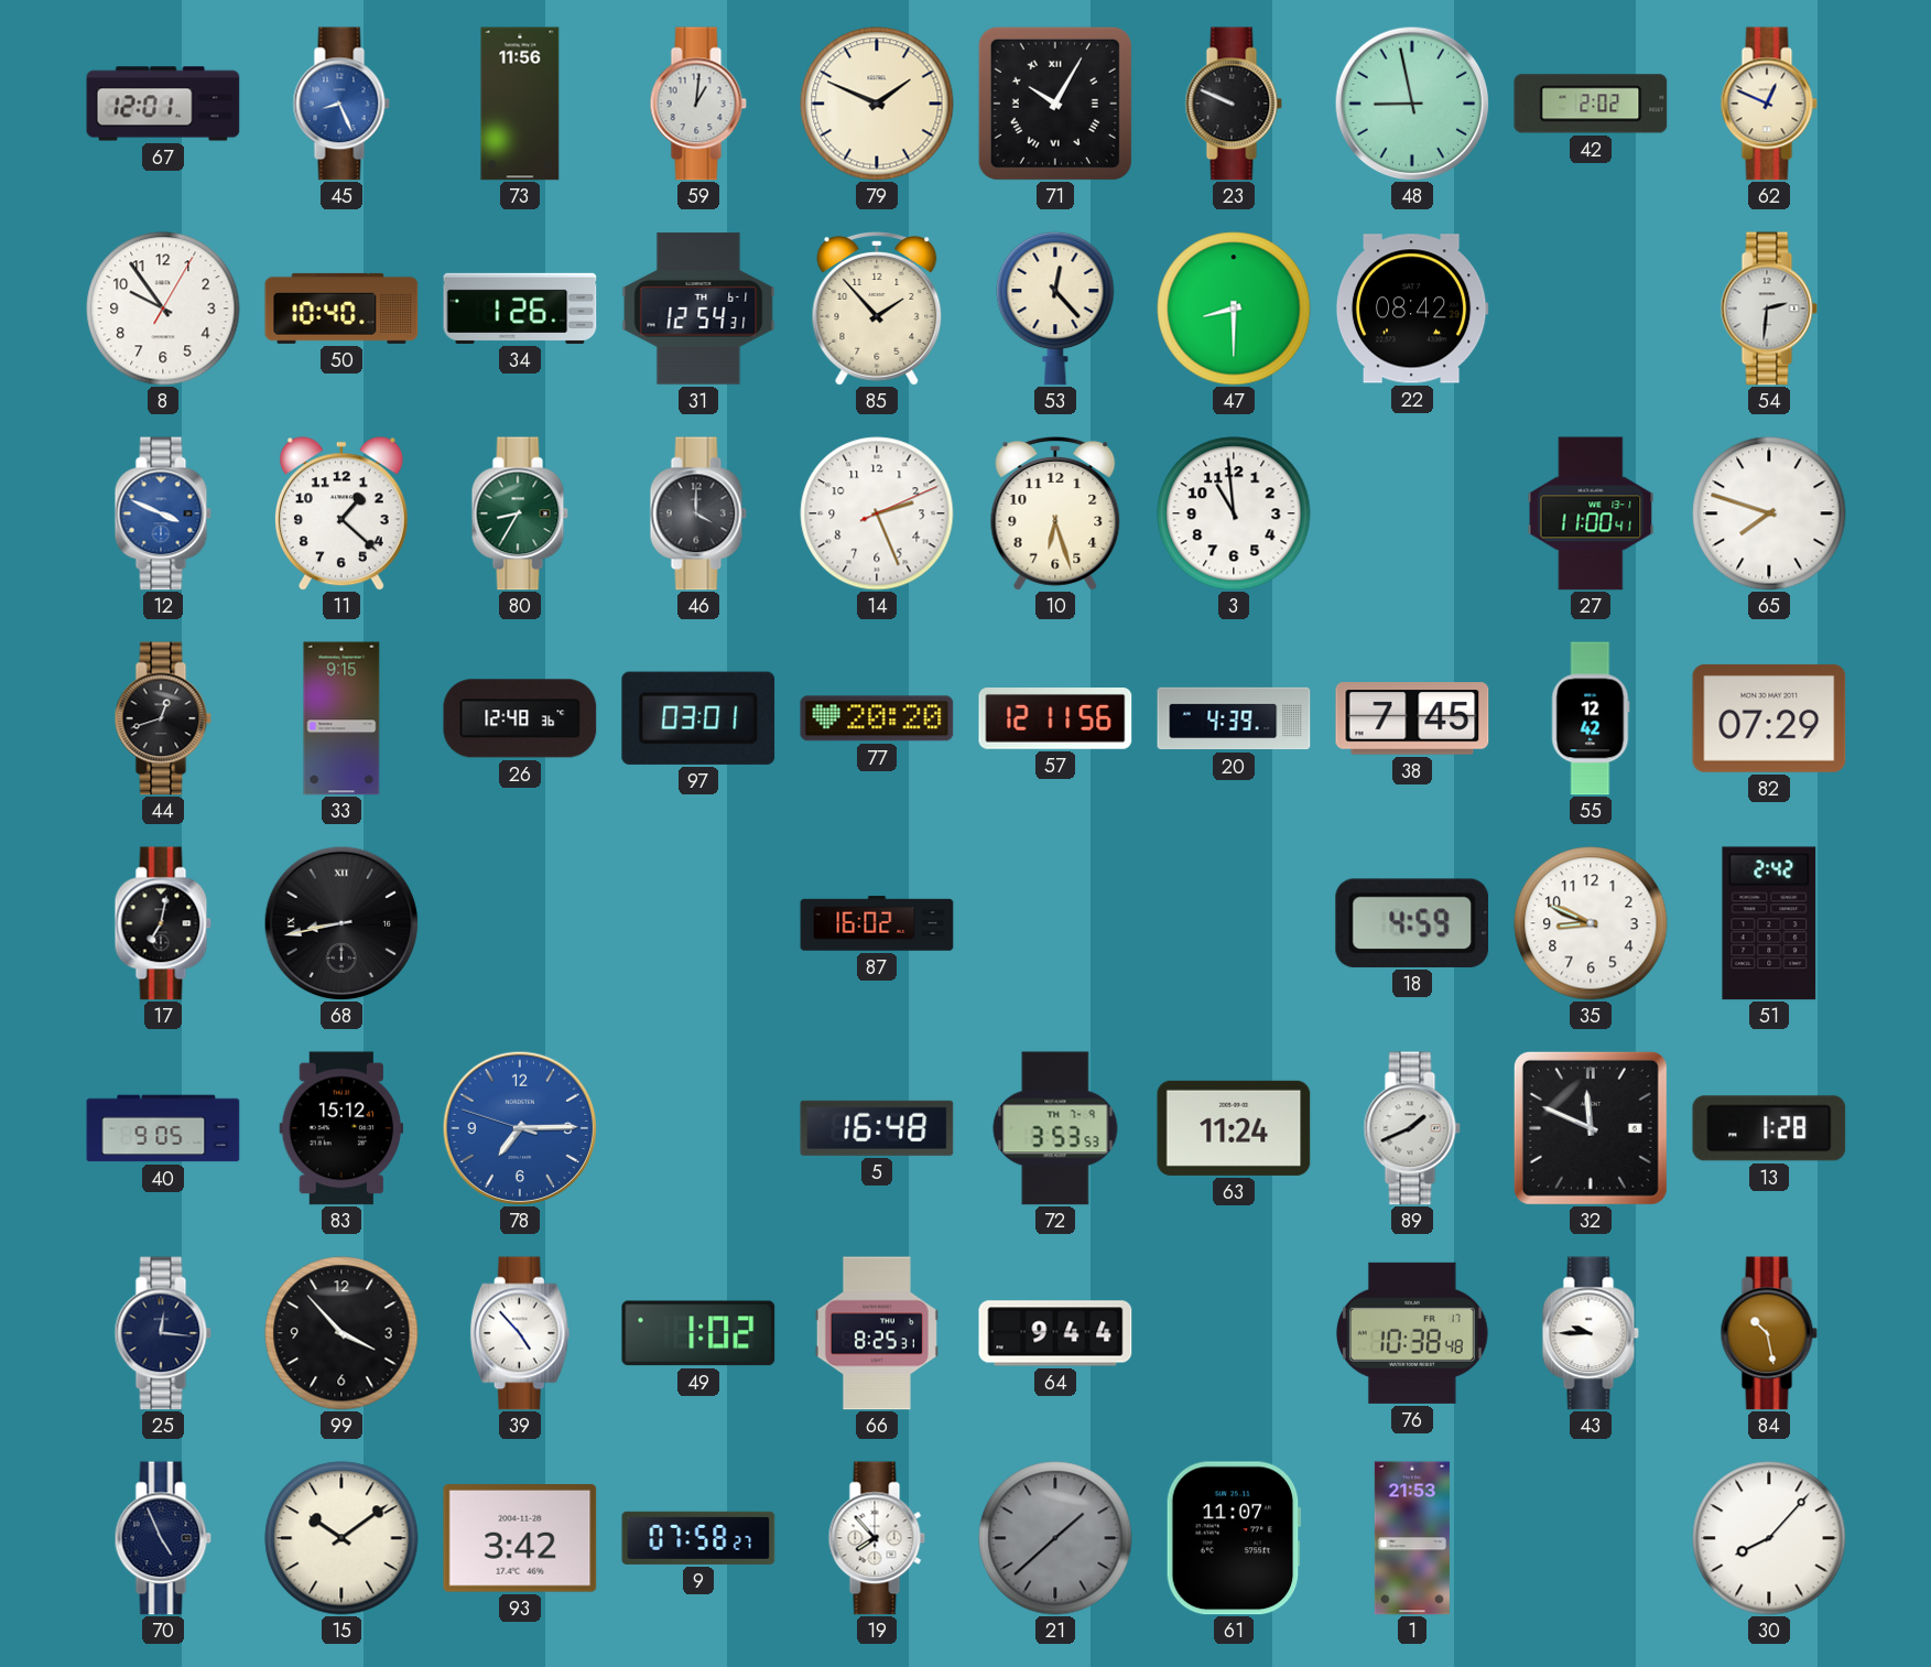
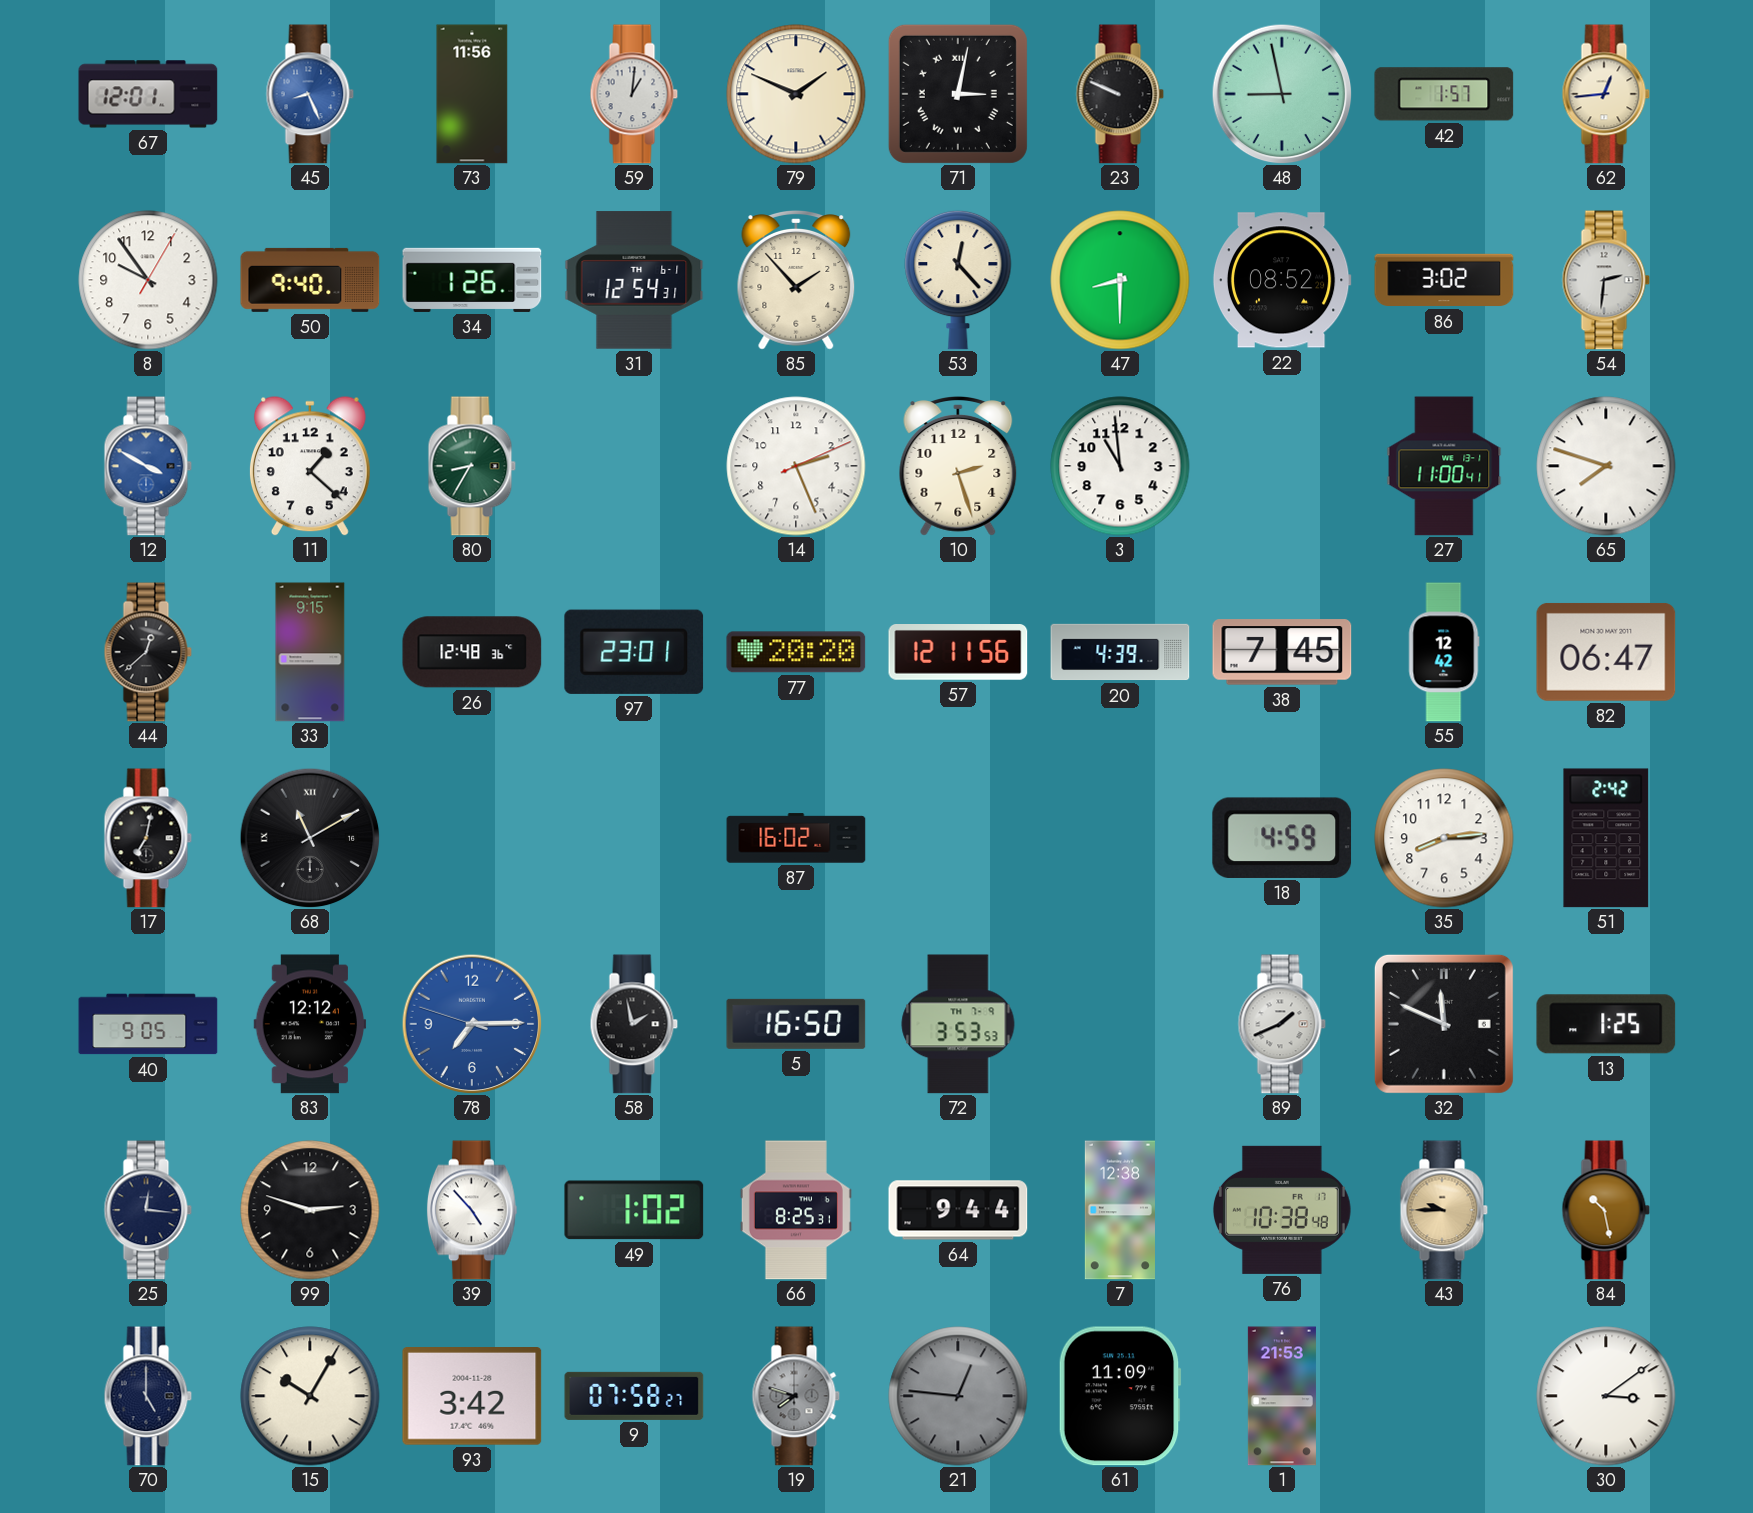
71: 10:05 -> 3:02
42: 2:02 -> 1:57
62: 12:49 -> 12:44
50: 10:40 -> 9:40
22: 08:42 -> 08:52
86: none -> 3:02
12: 3:49 -> 3:50
46: 4:00 -> none
10: 6:27 -> 2:27
44: 12:42 -> 12:38
97: 03:01 -> 23:01
82: 07:29 -> 06:47
68: 8:43 -> 11:10
35: 8:49 -> 8:14
83: 15:12 -> 12:12
58: none -> 1:58
5: 16:48 -> 16:50
63: 11:24 -> none
13: 1:28 -> 1:25
99: 3:53 -> 2:48
7: none -> 12:38
43 dial: white -> champagne
70: 4:56 -> 5:00
15: 10:09 -> 10:05
19: 7:53 -> 7:48
19 dial: white -> grey
21: 1:38 -> 12:46
61: 11:07 -> 11:09
30: 8:07 -> 3:09
